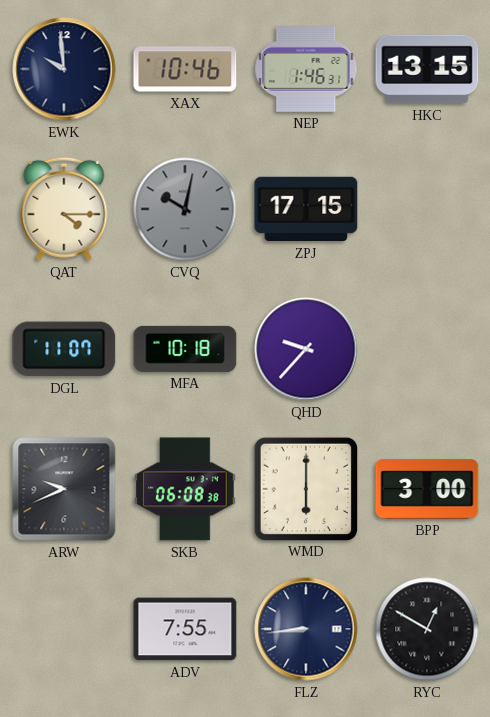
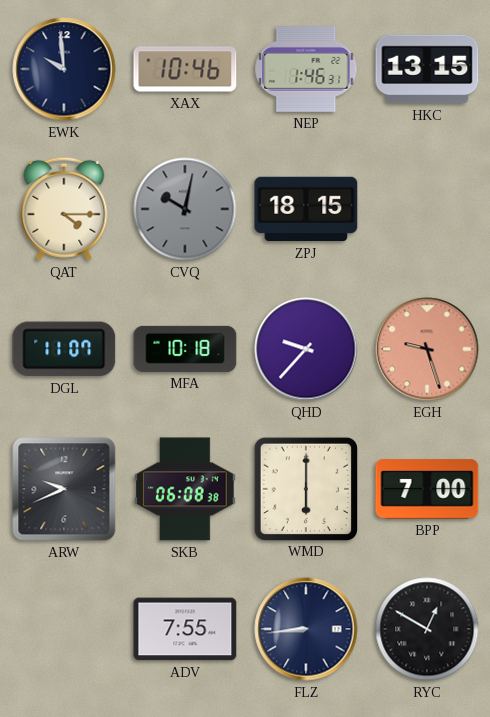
ZPJ: 17:15 -> 18:15
EGH: none -> 9:27
BPP: 3:00 -> 7:00
